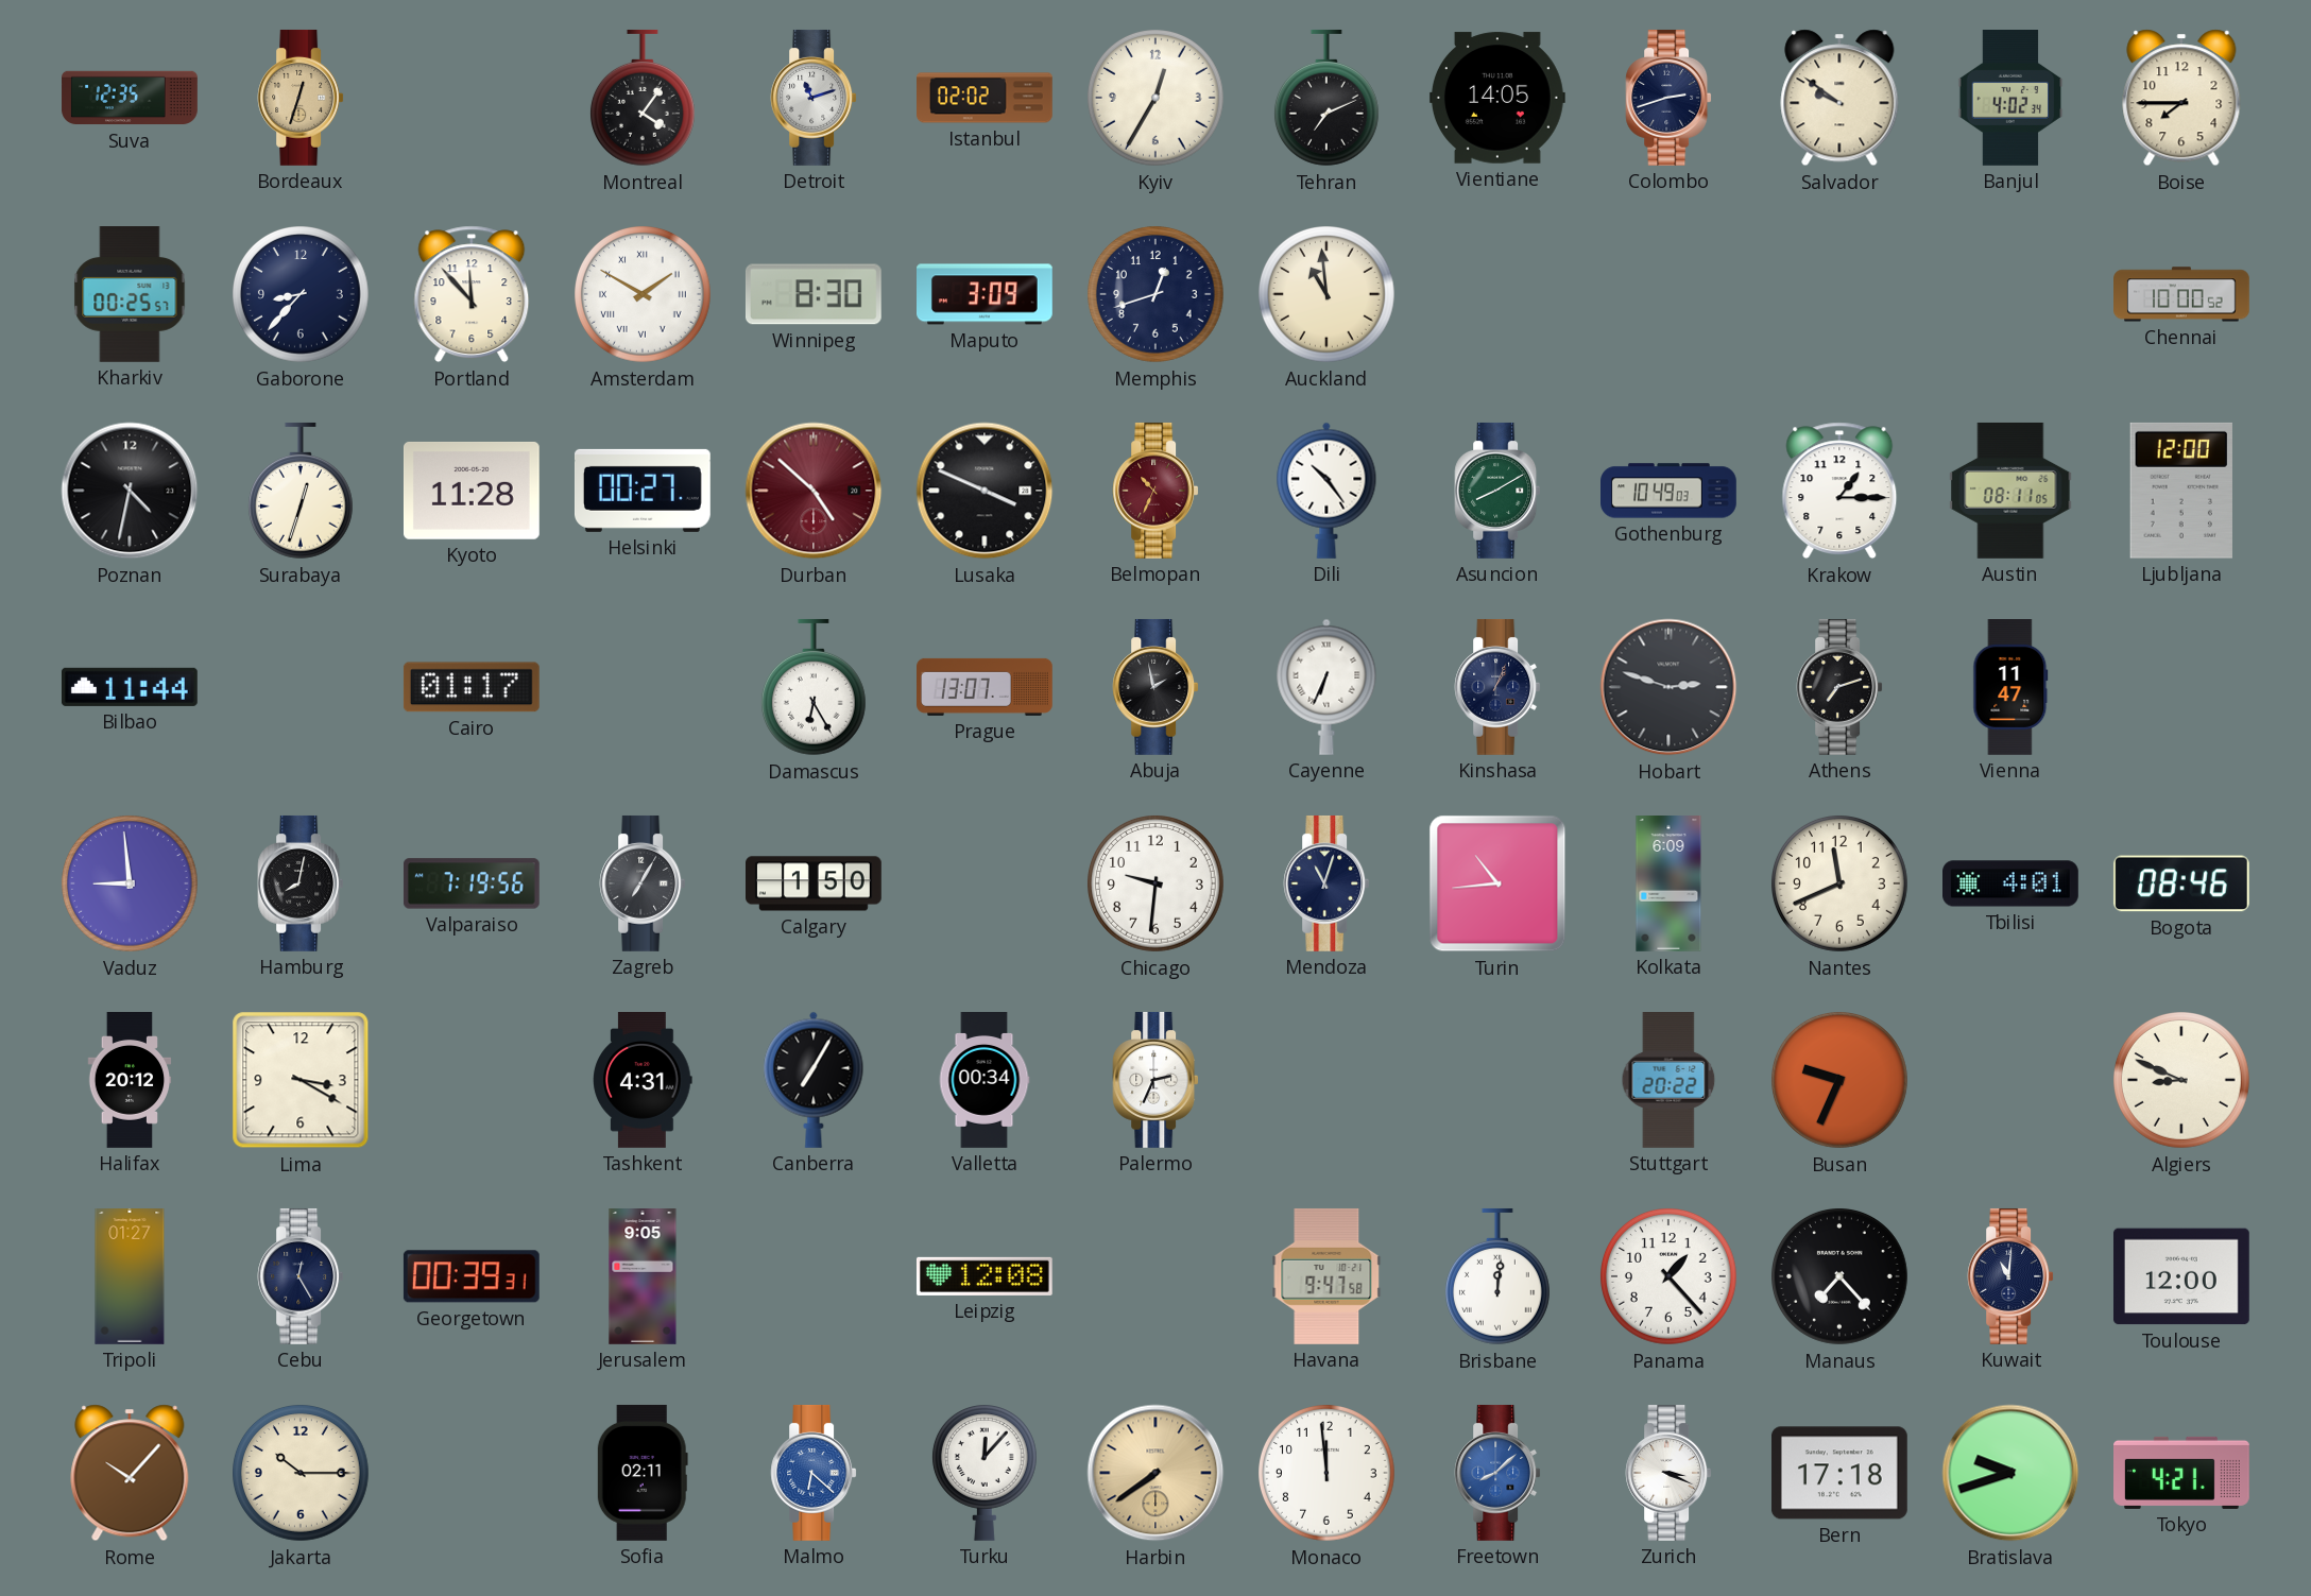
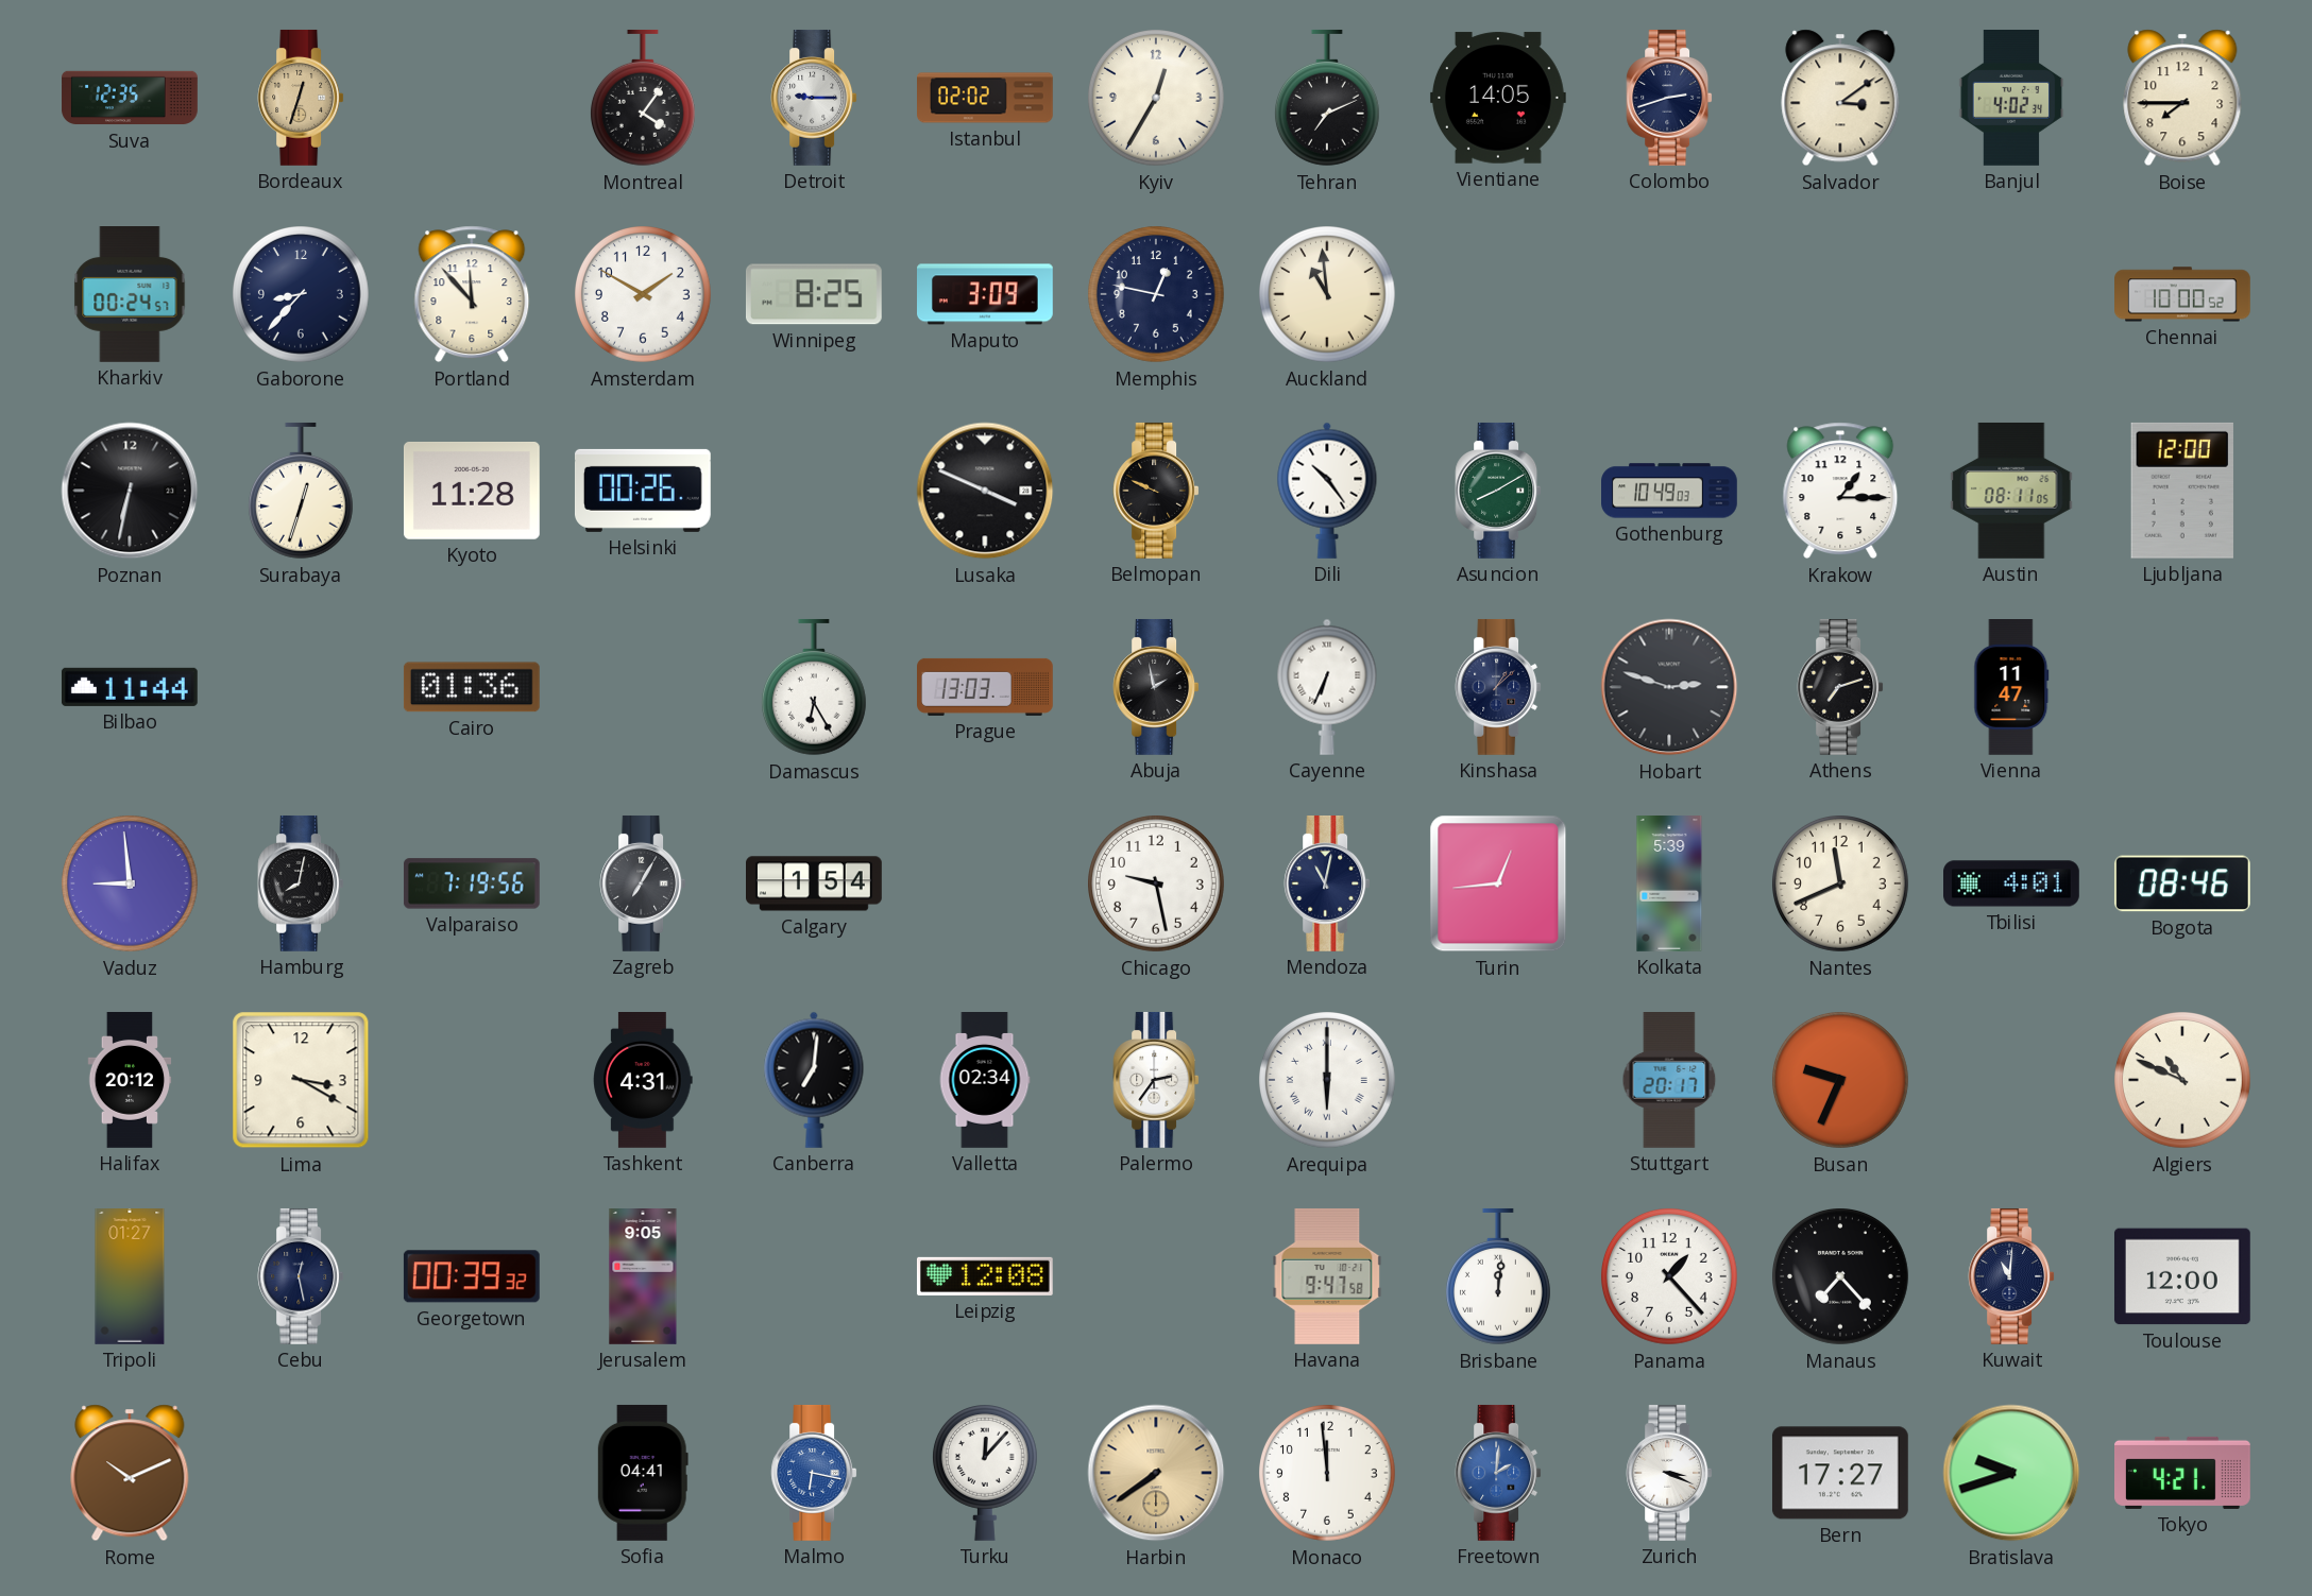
Detroit: 11:12 -> 9:15
Salvador: 9:51 -> 3:09
Kharkiv: 00:25 -> 00:24
Amsterdam numerals: Roman -> Arabic
Winnipeg: 8:30 -> 8:25
Memphis: 12:42 -> 12:47
Poznan: 4:32 -> 6:32
Helsinki: 00:27 -> 00:26
Durban: 4:52 -> none
Belmopan: 10:34 -> 9:49
Belmopan dial: burgundy -> black
Cairo: 01:17 -> 01:36
Prague: 13:07 -> 13:03
Kinshasa: 1:04 -> 1:08
Calgary: 1:50 -> 1:54
Chicago: 9:31 -> 9:28
Mendoza: 11:03 -> 11:02
Turin: 10:44 -> 12:44
Kolkata: 6:09 -> 5:39
Canberra: 7:05 -> 7:01
Valletta: 00:34 -> 02:34
Palermo: 2:34 -> 2:36
Arequipa: none -> 6:00
Stuttgart: 20:22 -> 20:17
Algiers: 8:49 -> 10:49
Cebu: 12:25 -> 12:28
Georgetown: 00:39:31 -> 00:39:32
Rome: 10:07 -> 10:11
Jakarta: 10:15 -> none
Sofia: 02:11 -> 04:41
Malmo: 6:22 -> 6:17
Freetown: 8:08 -> 2:01
Bern: 17:18 -> 17:27
